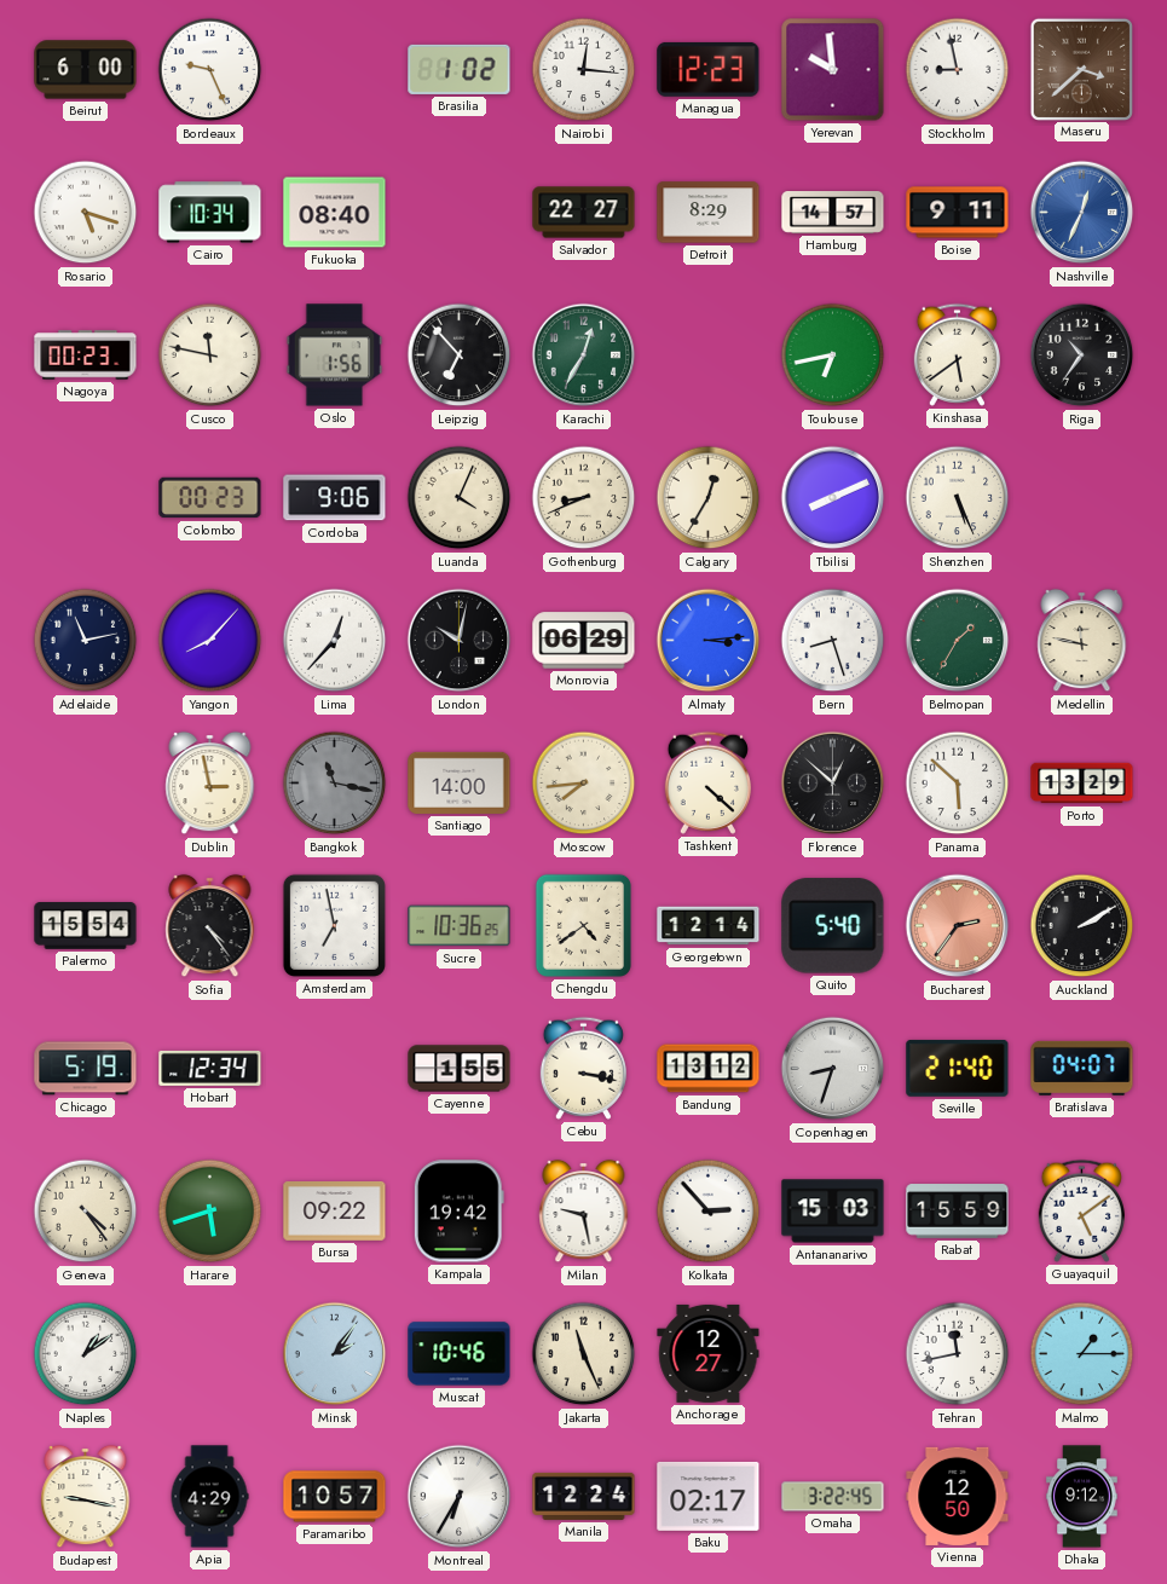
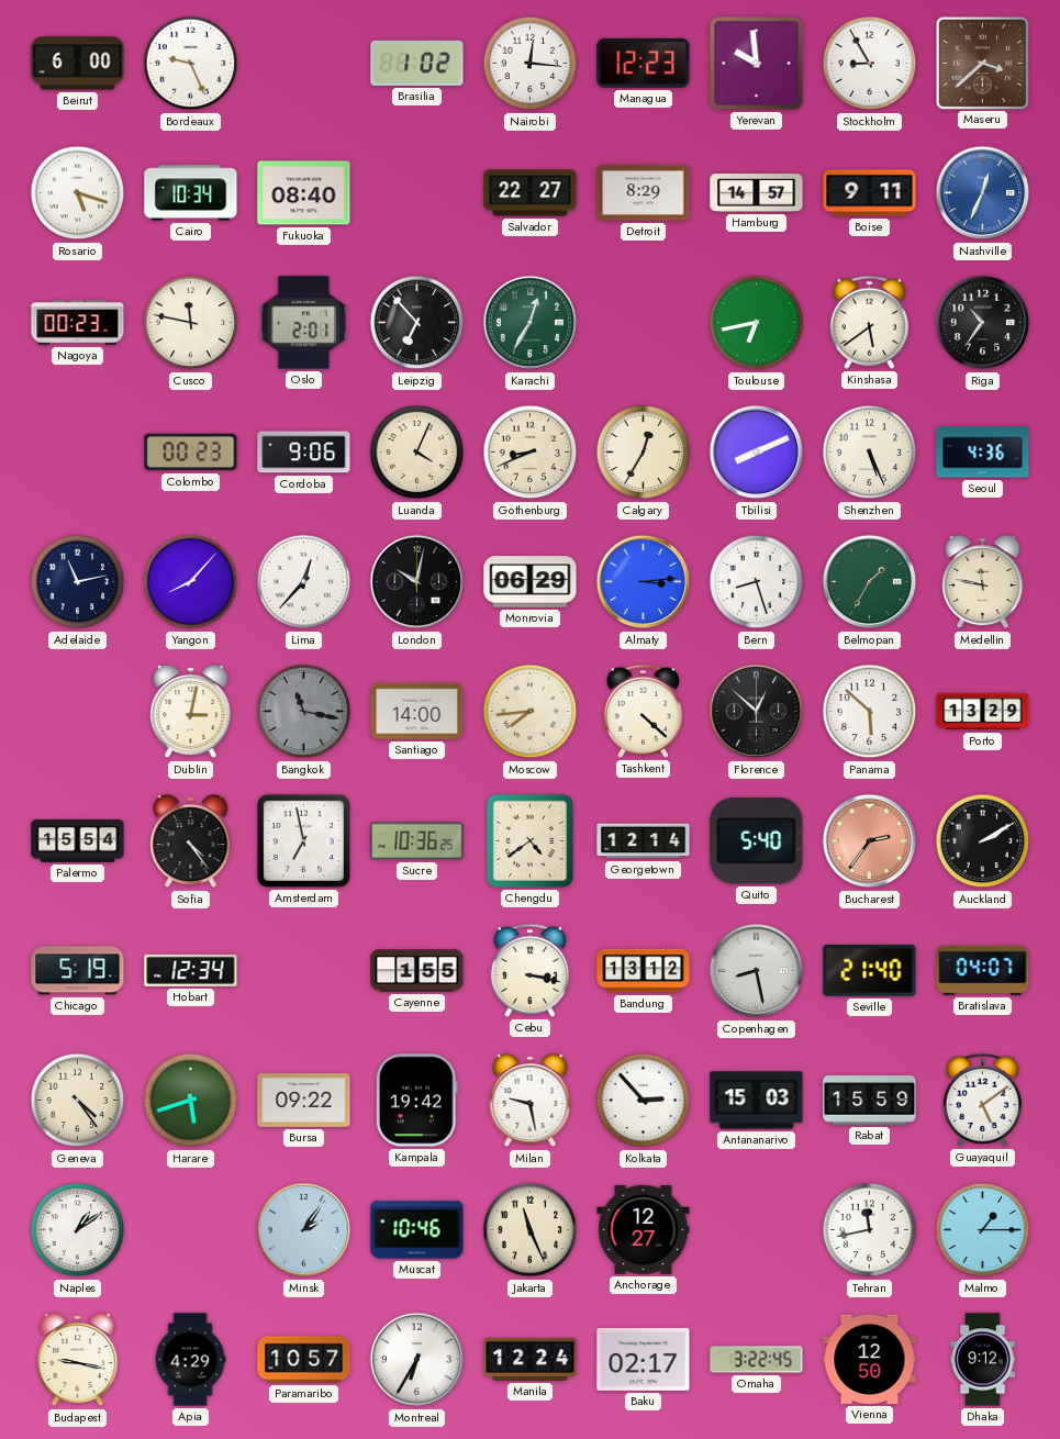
Stockholm: 8:58 -> 8:55
Oslo: 1:56 -> 2:01
Seoul: none -> 4:36
Dublin: 2:58 -> 3:02
Copenhagen: 8:33 -> 8:28
